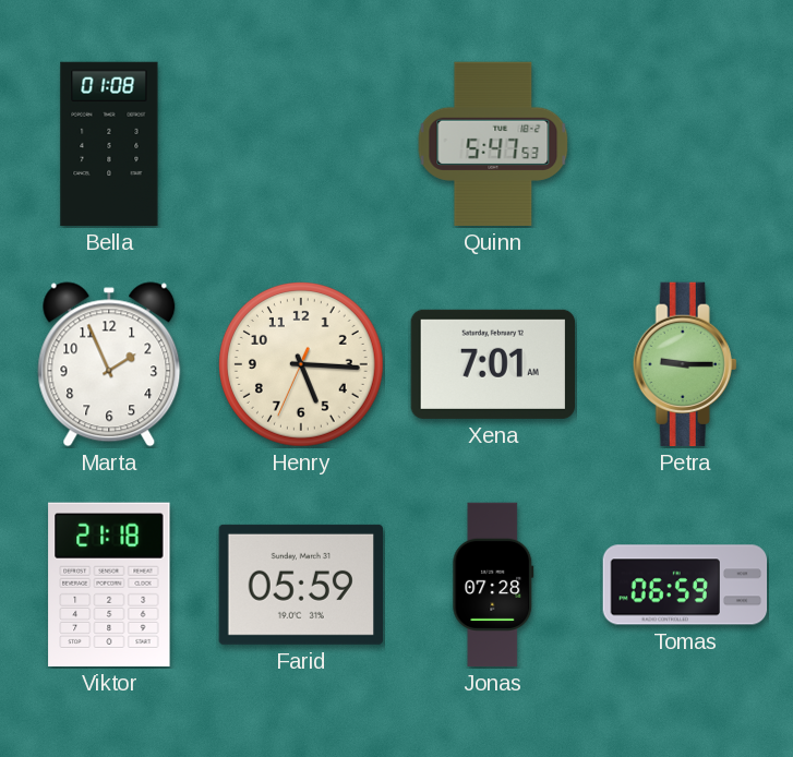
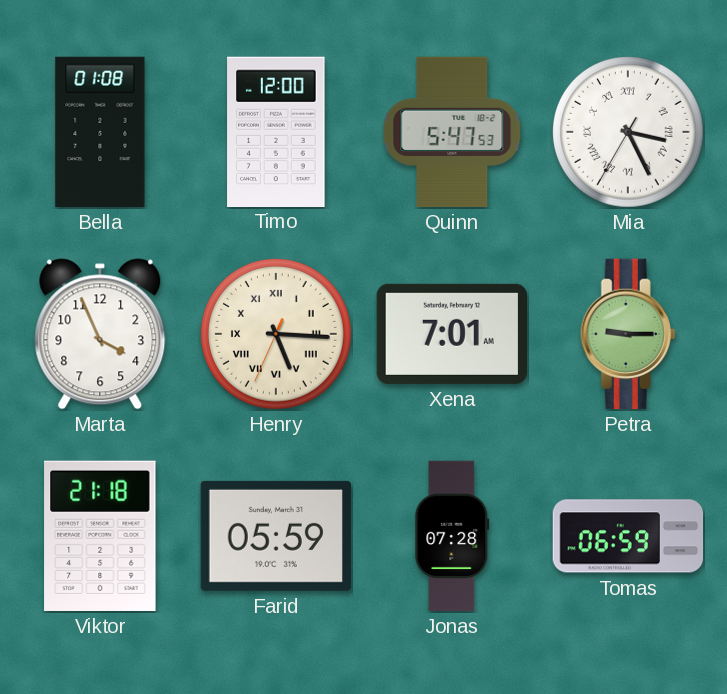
Timo: none -> 12:00
Mia: none -> 3:25
Marta: 1:56 -> 3:56
Henry numerals: Arabic -> Roman
